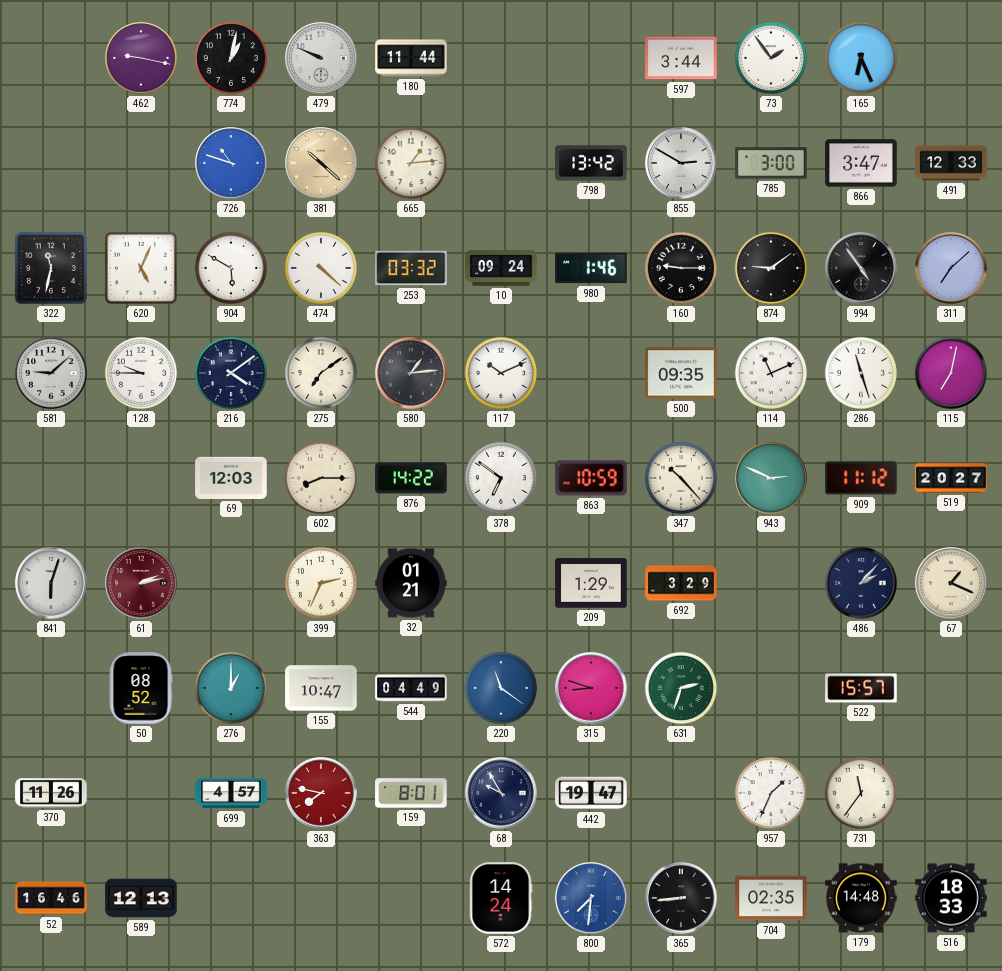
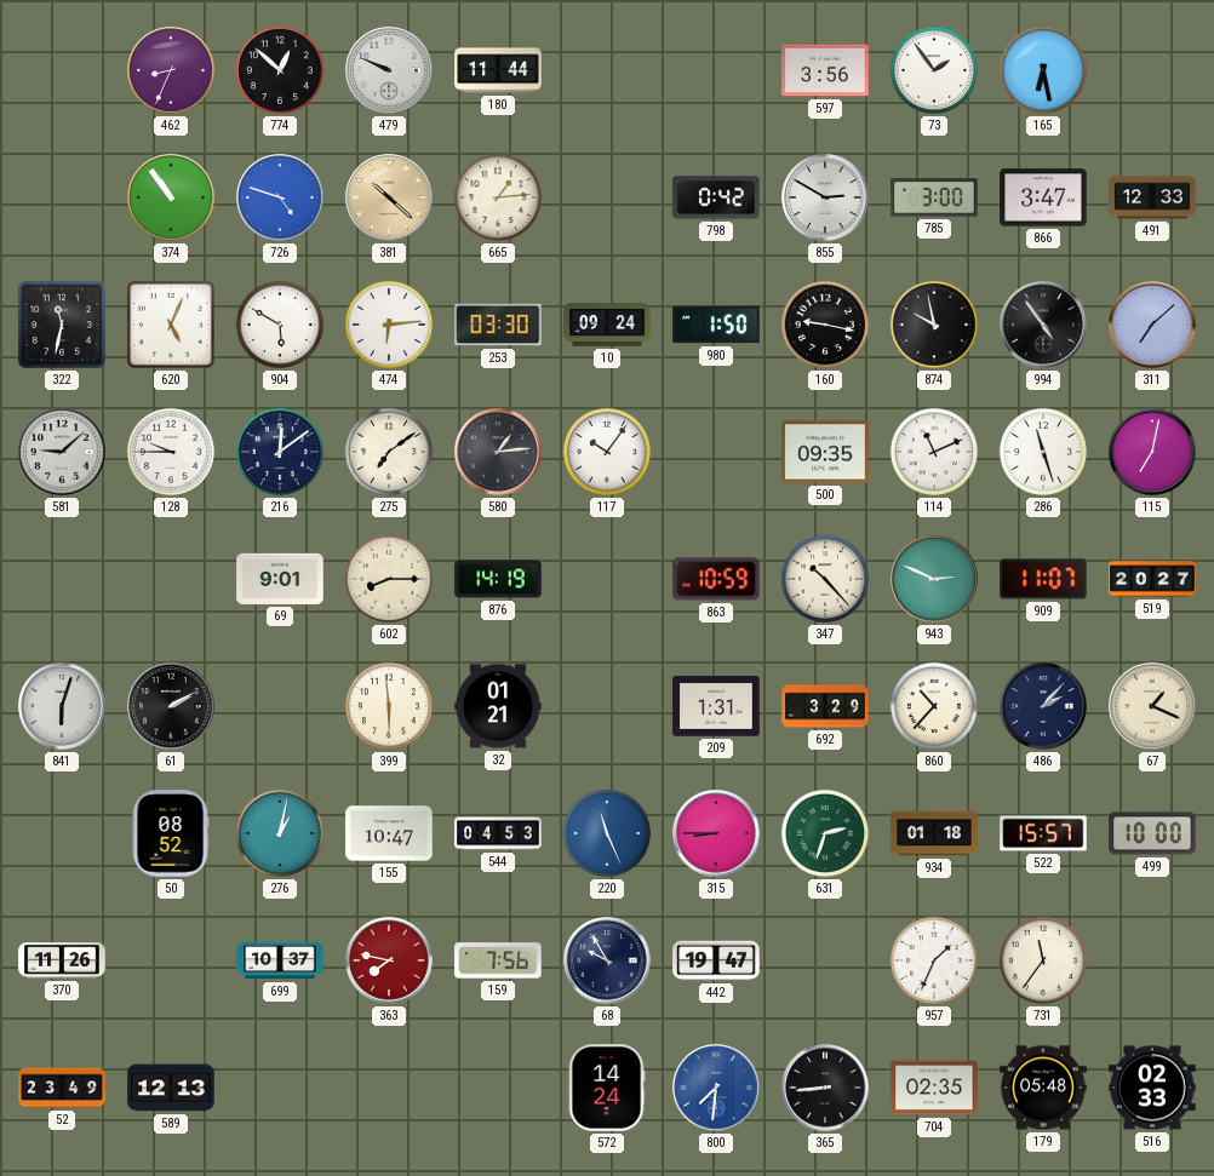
462: 9:17 -> 8:34
774: 1:02 -> 12:52
597: 3:44 -> 3:56
165: 6:26 -> 6:28
374: none -> 10:54
726: 10:48 -> 4:48
798: 13:42 -> 0:42
474: 4:22 -> 6:14
253: 03:32 -> 03:30
980: 1:46 -> 1:50
160: 9:15 -> 9:17
874: 9:09 -> 9:58
216: 4:09 -> 12:09
117: 10:11 -> 10:06
69: 12:03 -> 9:01
876: 14:22 -> 14:19
378: 6:51 -> none
909: 11:12 -> 11:07
61: 2:13 -> 2:10
61 dial: burgundy -> black
399: 2:34 -> 5:59
209: 1:29 -> 1:31
860: none -> 10:37
276: 1:00 -> 1:02
544: 04:49 -> 04:53
220: 11:21 -> 11:26
315: 8:48 -> 8:45
934: none -> 01:18
499: none -> 10:00
699: 4:57 -> 10:37
159: 8:01 -> 7:56
52: 16:46 -> 23:49
179: 14:48 -> 05:48
516: 18:33 -> 02:33
